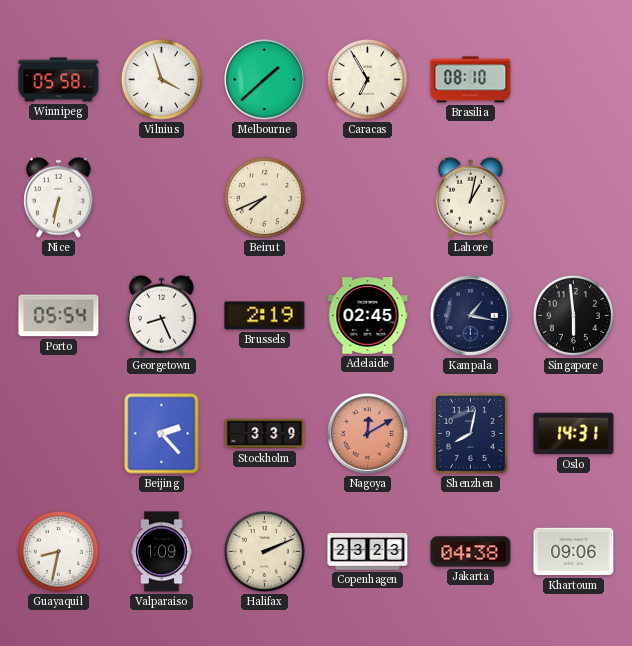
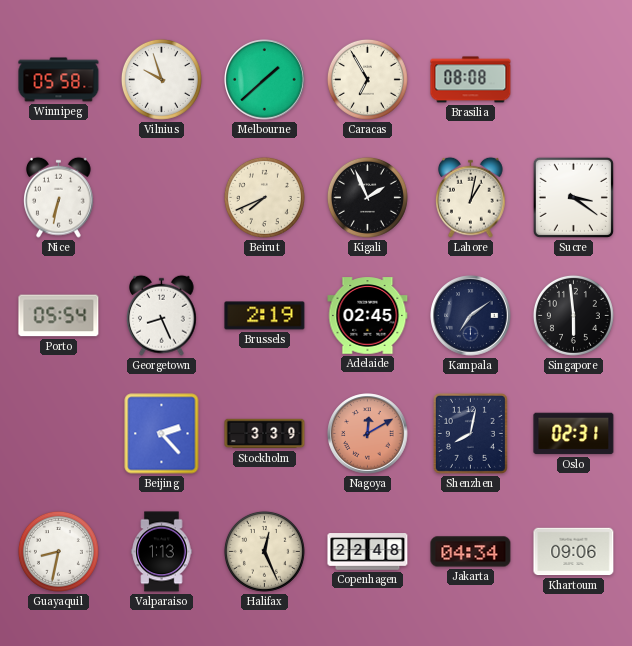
Vilnius: 3:57 -> 9:57
Brasilia: 08:10 -> 08:08
Kigali: none -> 1:56
Sucre: none -> 3:21
Kampala: 1:17 -> 7:09
Oslo: 14:31 -> 02:31
Valparaiso: 1:09 -> 1:13
Halifax: 2:11 -> 12:26
Copenhagen: 23:23 -> 22:48
Jakarta: 04:38 -> 04:34
